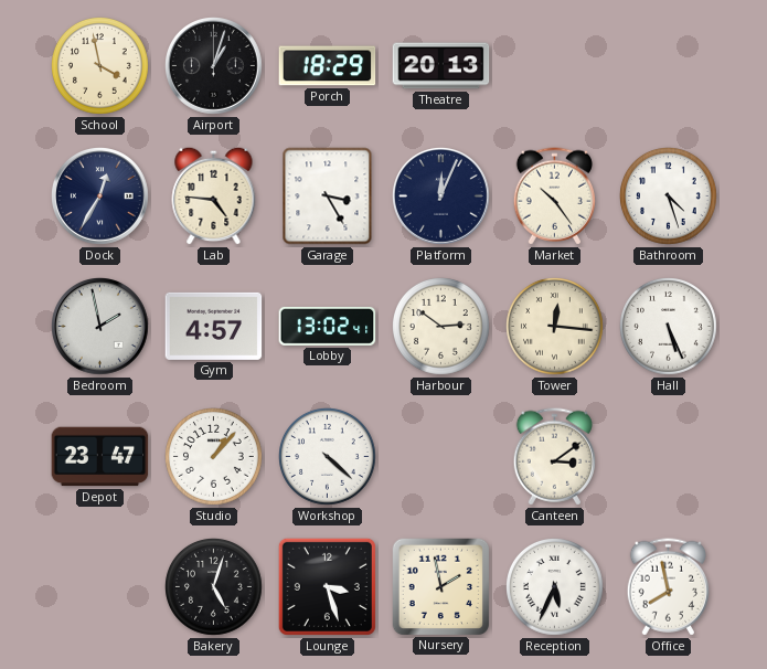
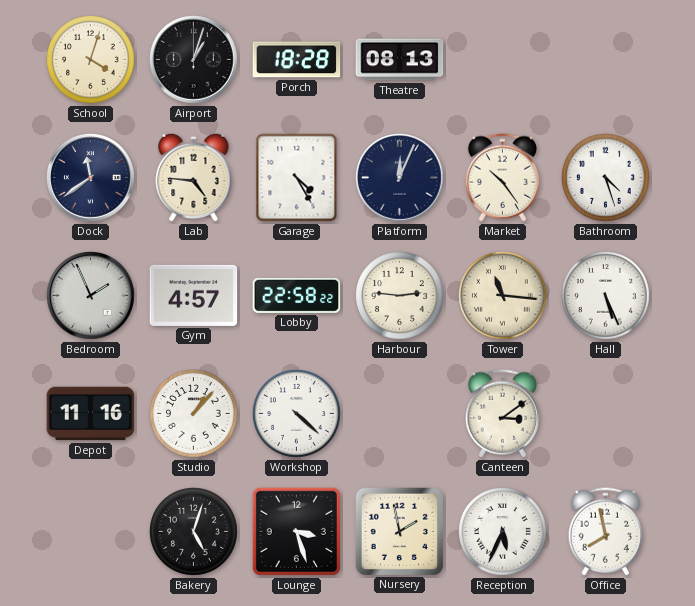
School: 3:58 -> 4:03
Porch: 18:29 -> 18:28
Theatre: 20:13 -> 08:13
Dock: 12:35 -> 11:39
Garage: 3:25 -> 4:25
Bedroom: 1:58 -> 1:56
Lobby: 13:02 -> 22:58
Harbour: 2:51 -> 2:46
Tower: 12:16 -> 11:16
Depot: 23:47 -> 11:16
